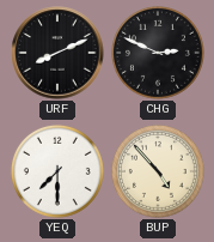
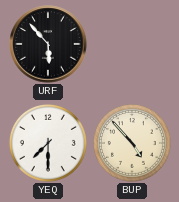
URF: 8:11 -> 5:53
CHG: 2:49 -> none
